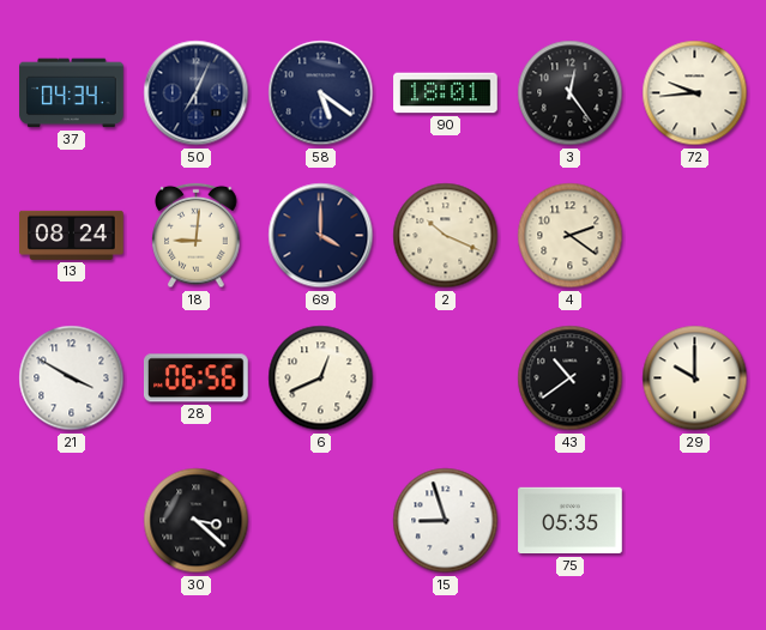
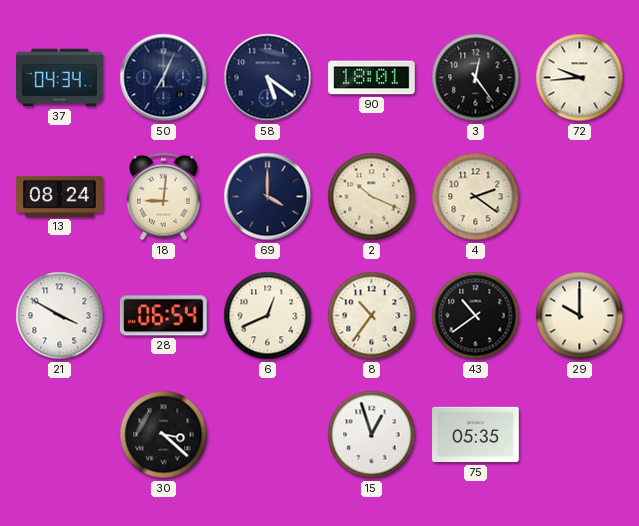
28: 06:56 -> 06:54
8: none -> 10:36
15: 8:57 -> 12:57
